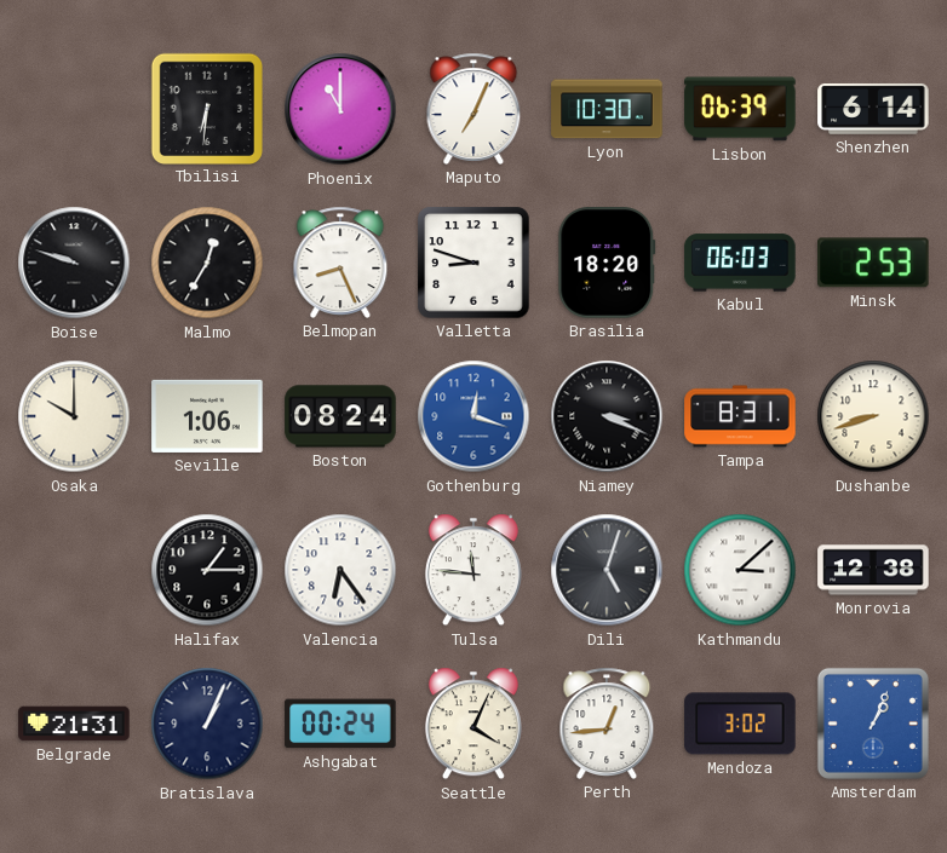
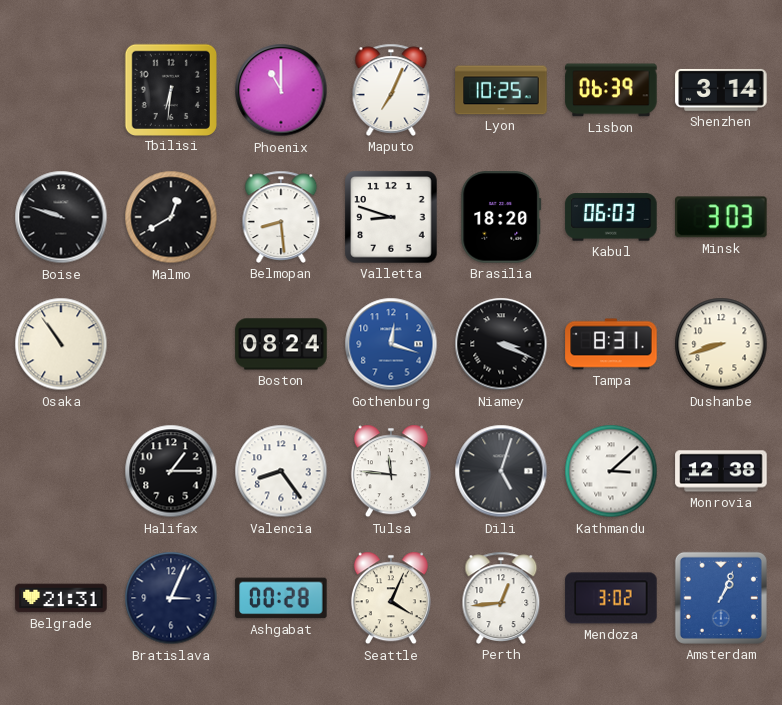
Lyon: 10:30 -> 10:25
Shenzhen: 6:14 -> 3:14
Malmo: 12:35 -> 12:40
Belmopan: 8:26 -> 8:29
Minsk: 2:53 -> 3:03
Osaka: 10:00 -> 10:54
Seville: 1:06 -> none
Valencia: 6:24 -> 8:24
Bratislava: 1:04 -> 3:04
Ashgabat: 00:24 -> 00:28
